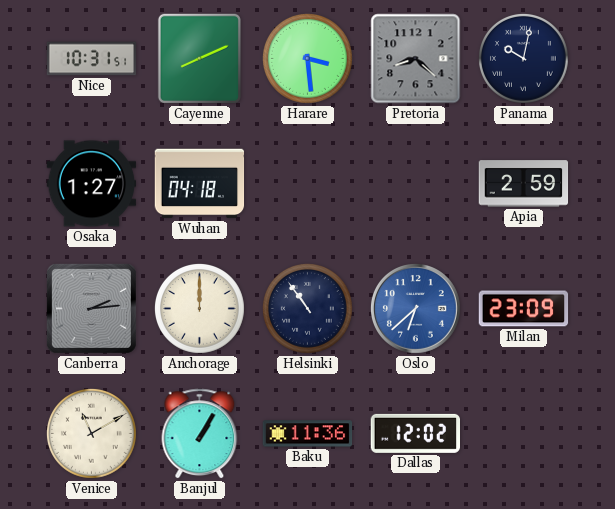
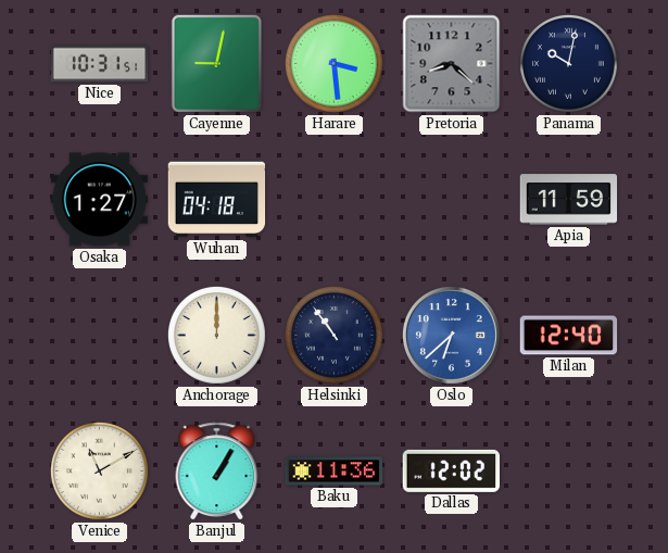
Cayenne: 8:11 -> 9:02
Apia: 2:59 -> 11:59
Canberra: 2:14 -> none
Milan: 23:09 -> 12:40
